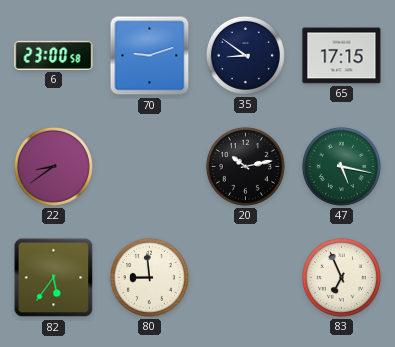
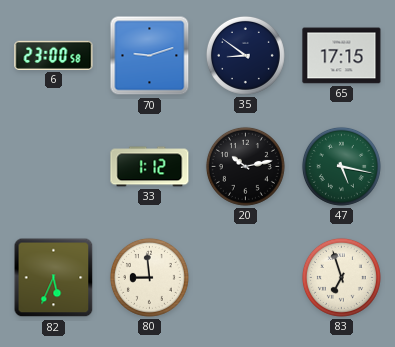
22: 8:39 -> none
33: none -> 1:12
82: 5:36 -> 5:34
83: 6:56 -> 6:57
